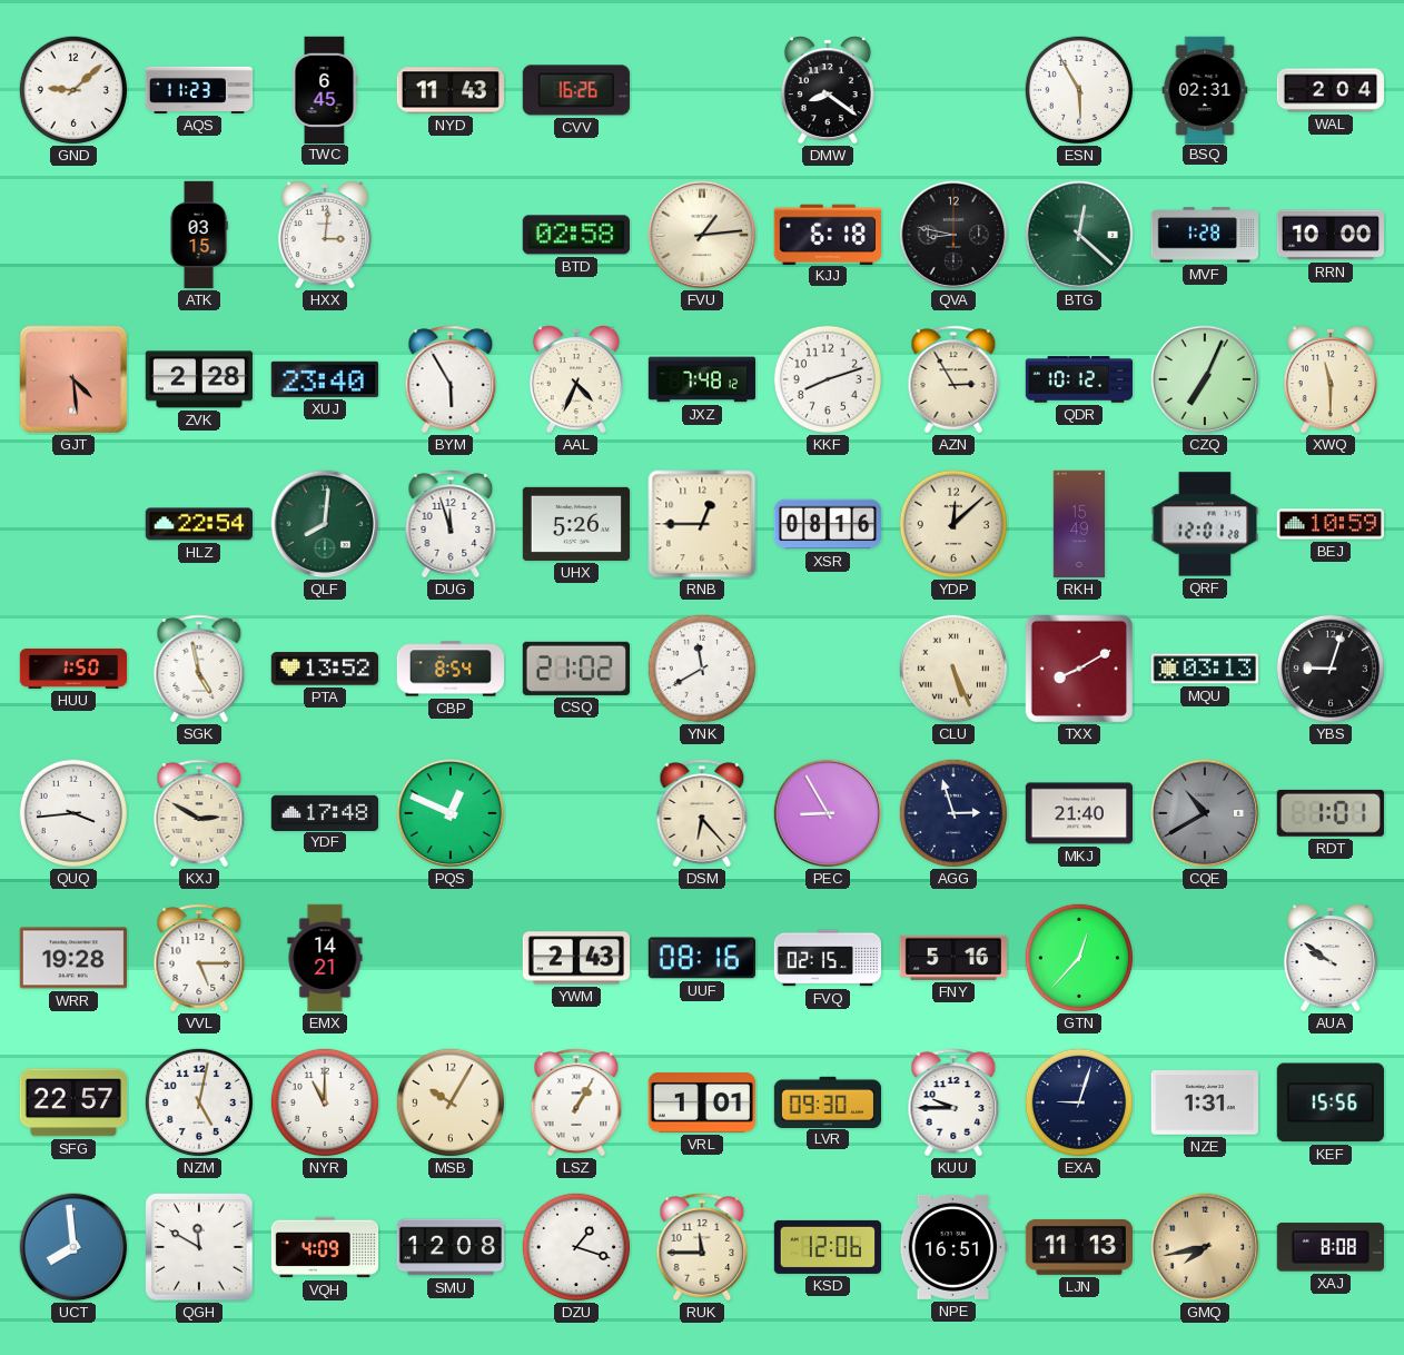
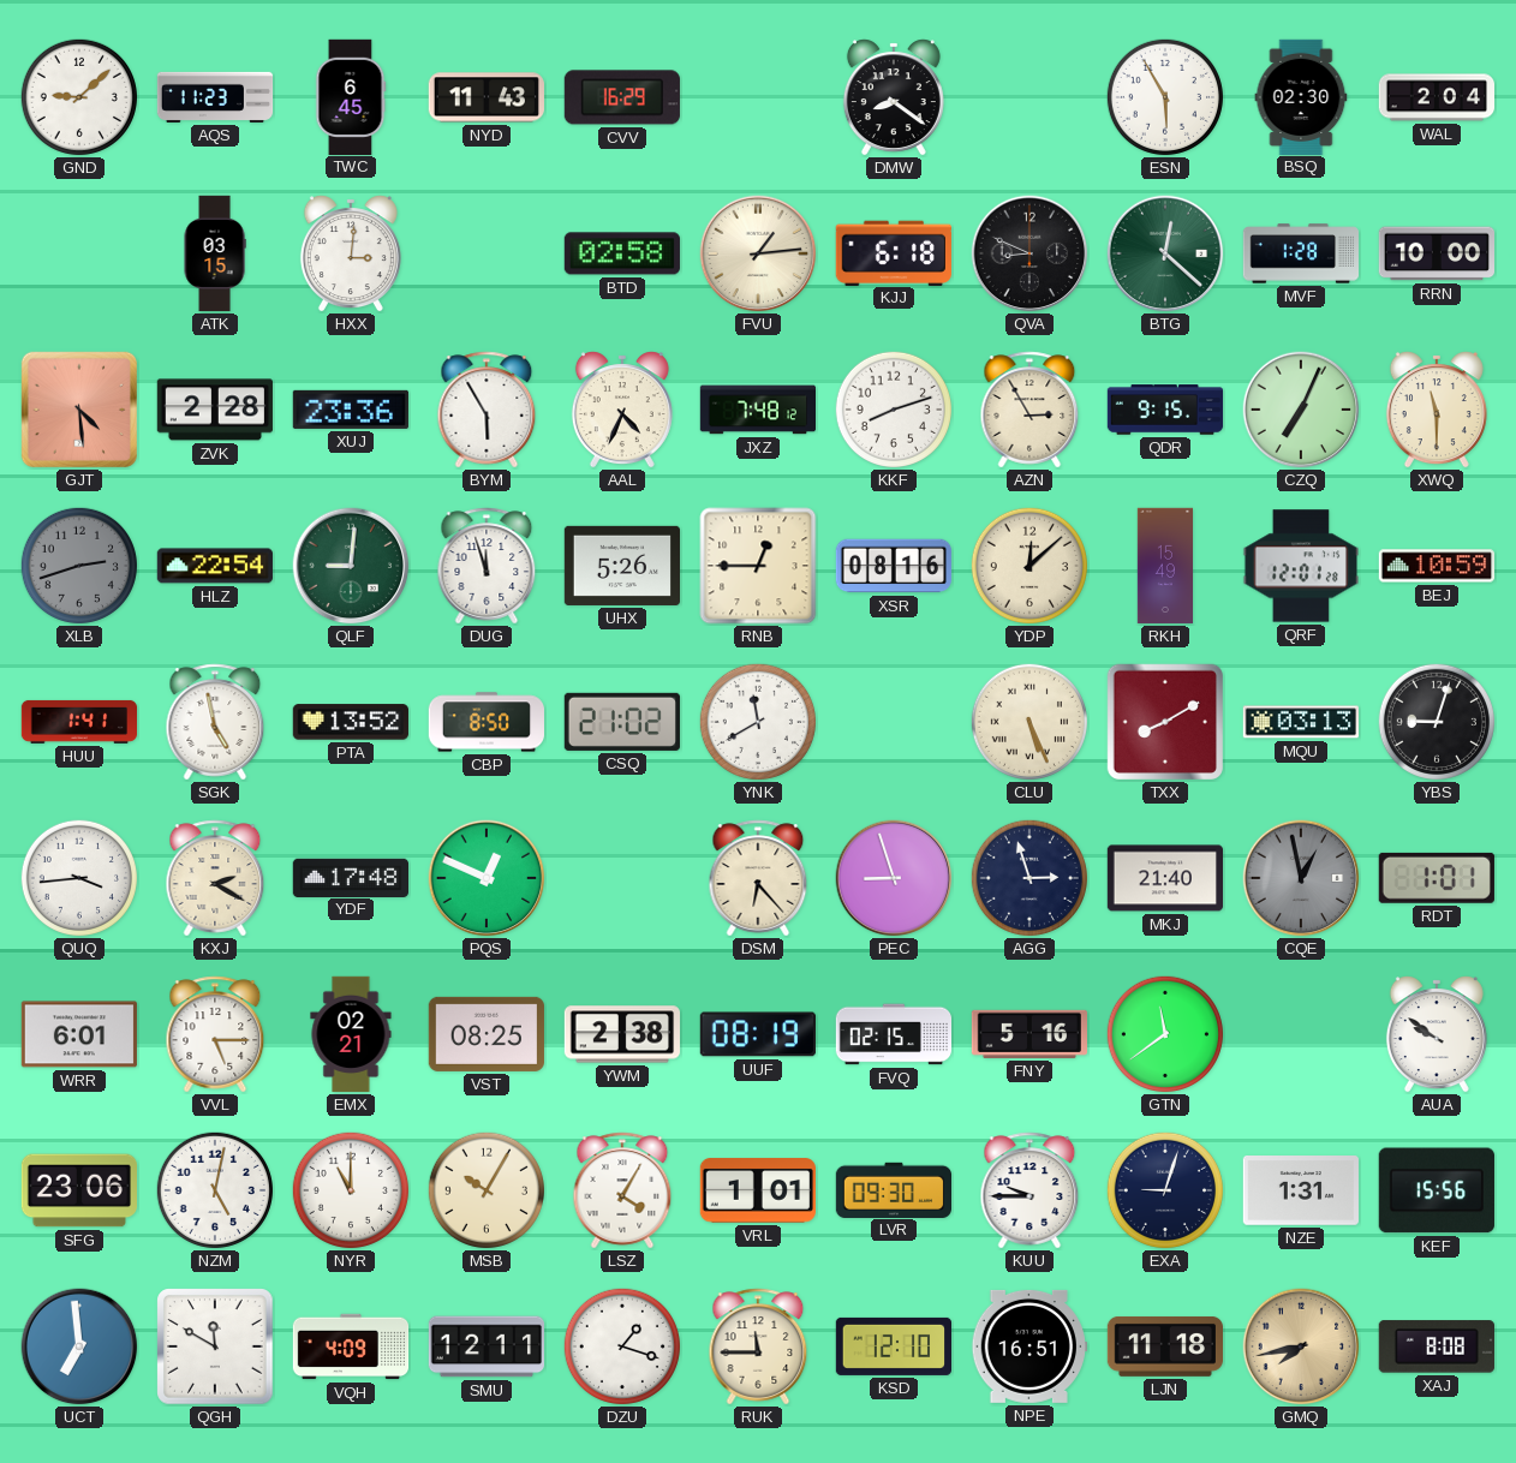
CVV: 16:26 -> 16:29
BSQ: 02:31 -> 02:30
QVA: 8:47 -> 8:49
XUJ: 23:40 -> 23:36
QDR: 10:12 -> 9:15
XLB: none -> 2:42
QLF: 8:01 -> 9:01
HUU: 1:50 -> 1:41
CBP: 8:54 -> 8:50
KXJ: 2:50 -> 2:20
PEC: 8:55 -> 8:57
CQE: 10:40 -> 12:58
WRR: 19:28 -> 6:01
EMX: 14:21 -> 02:21
VST: none -> 08:25
YWM: 2:43 -> 2:38
UUF: 08:16 -> 08:19
GTN: 12:37 -> 11:39
SFG: 22:57 -> 23:06
LSZ: 1:05 -> 4:05
UCT: 7:59 -> 6:59
SMU: 12:08 -> 12:11
KSD: 12:06 -> 12:10
LJN: 11:13 -> 11:18
